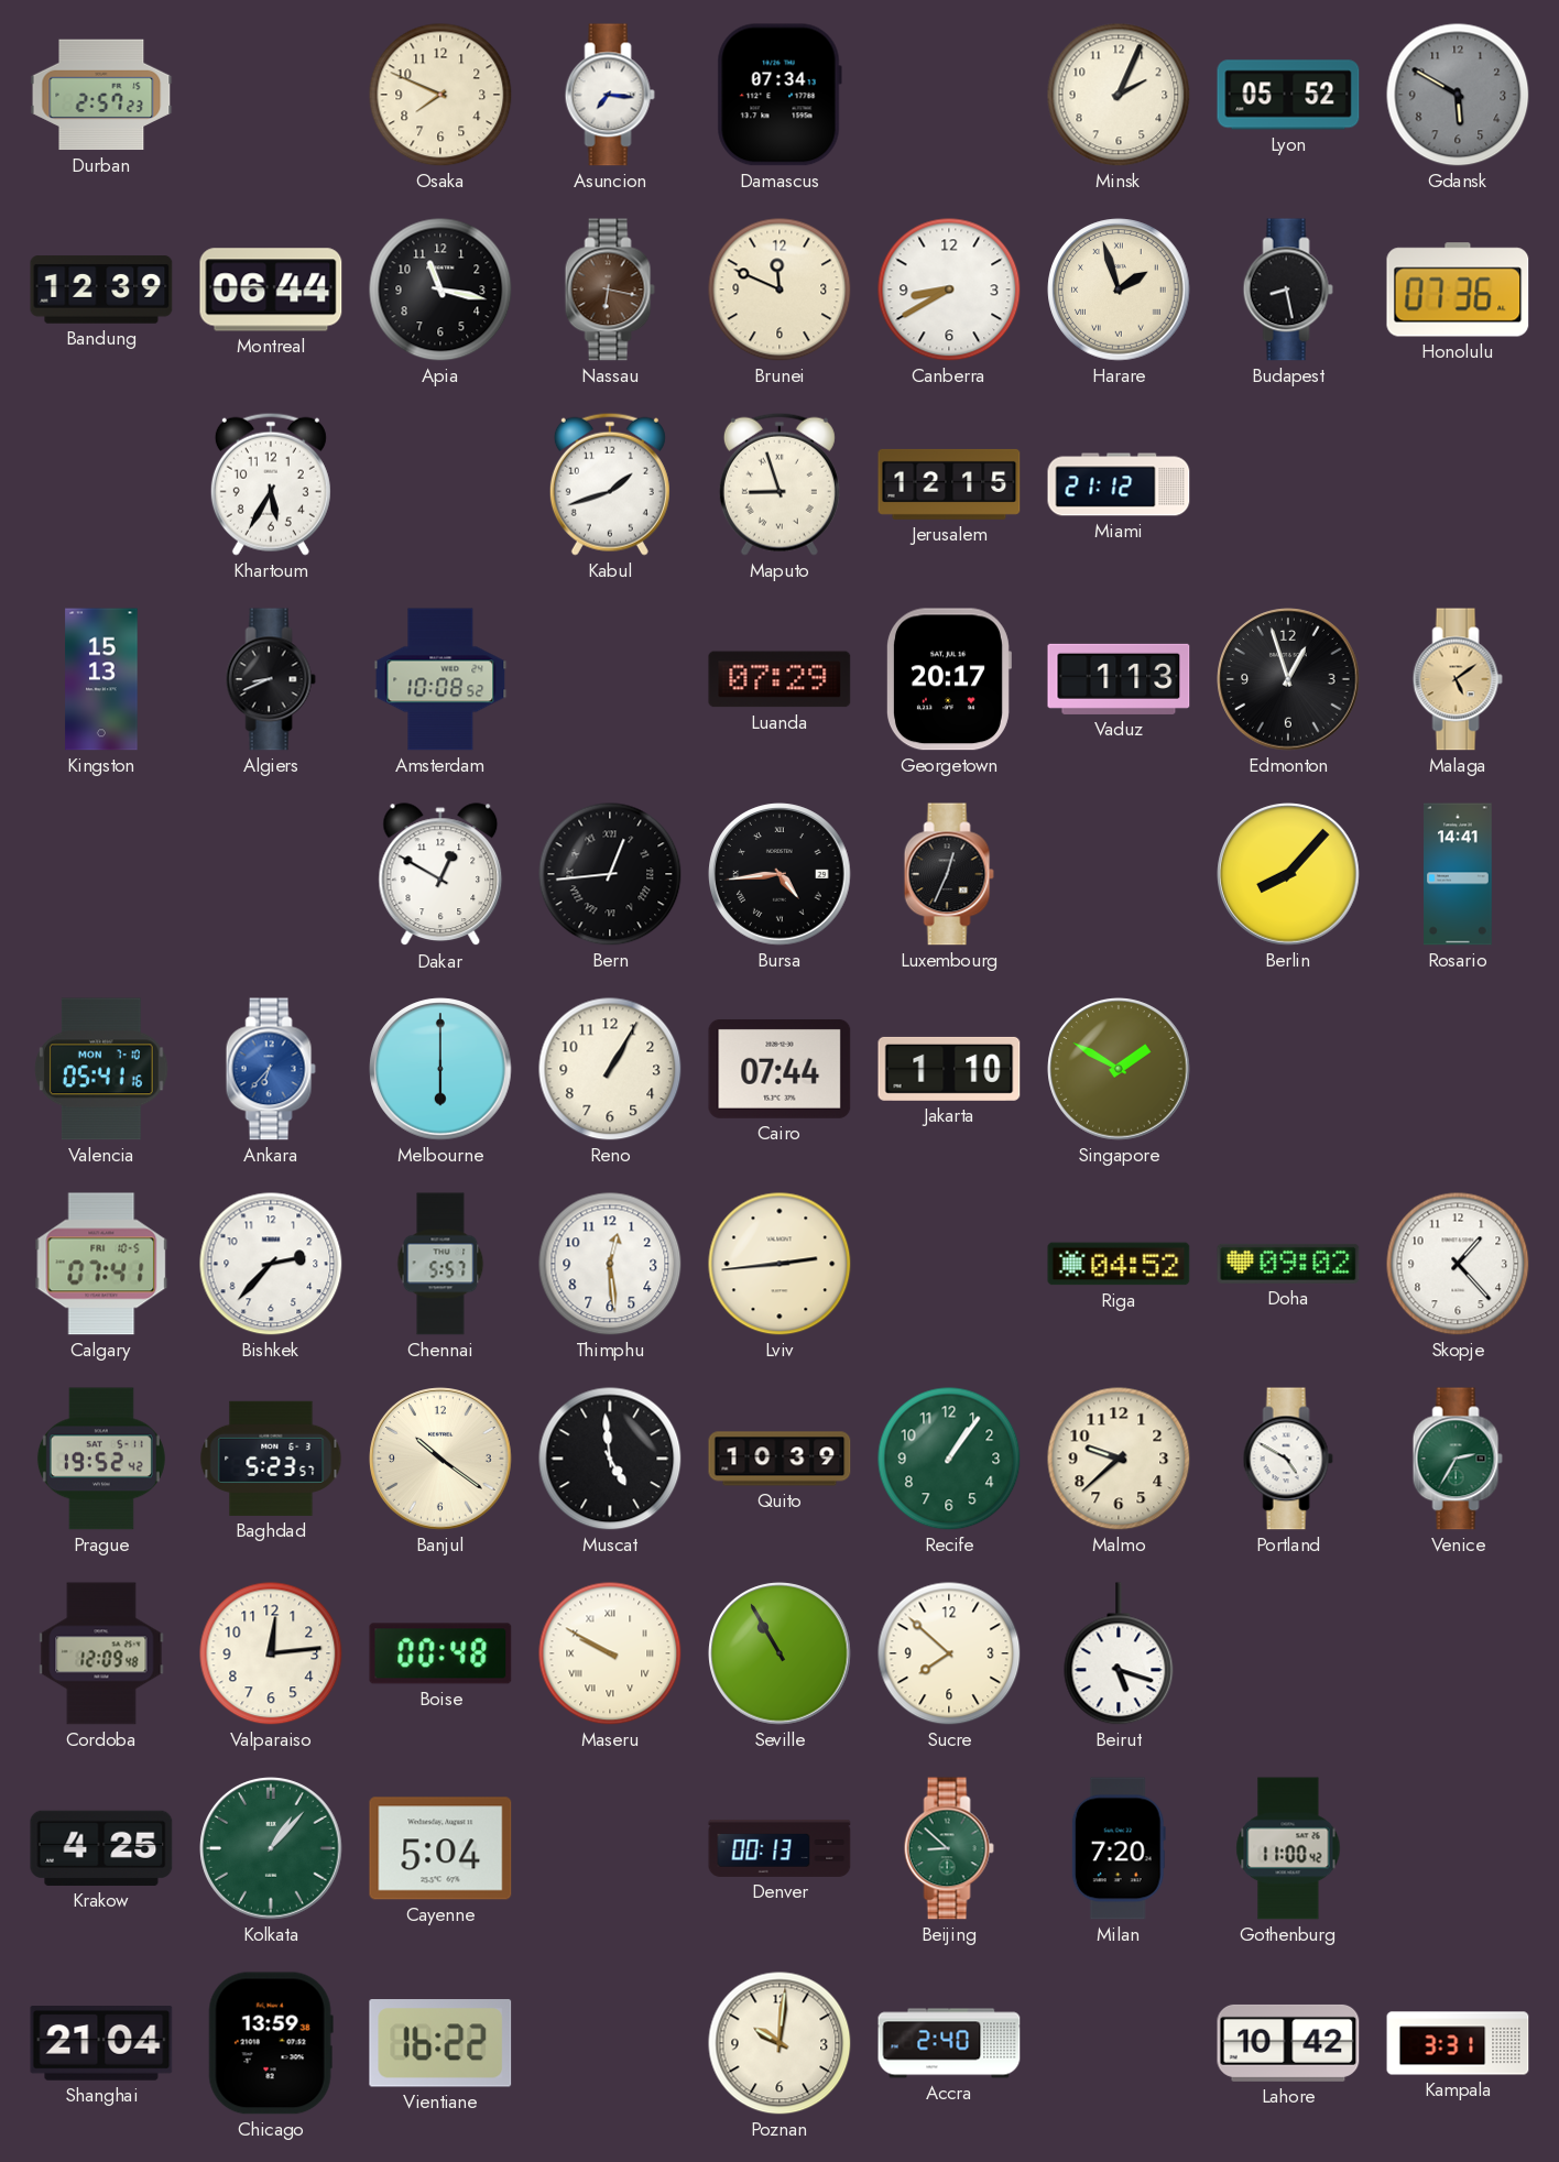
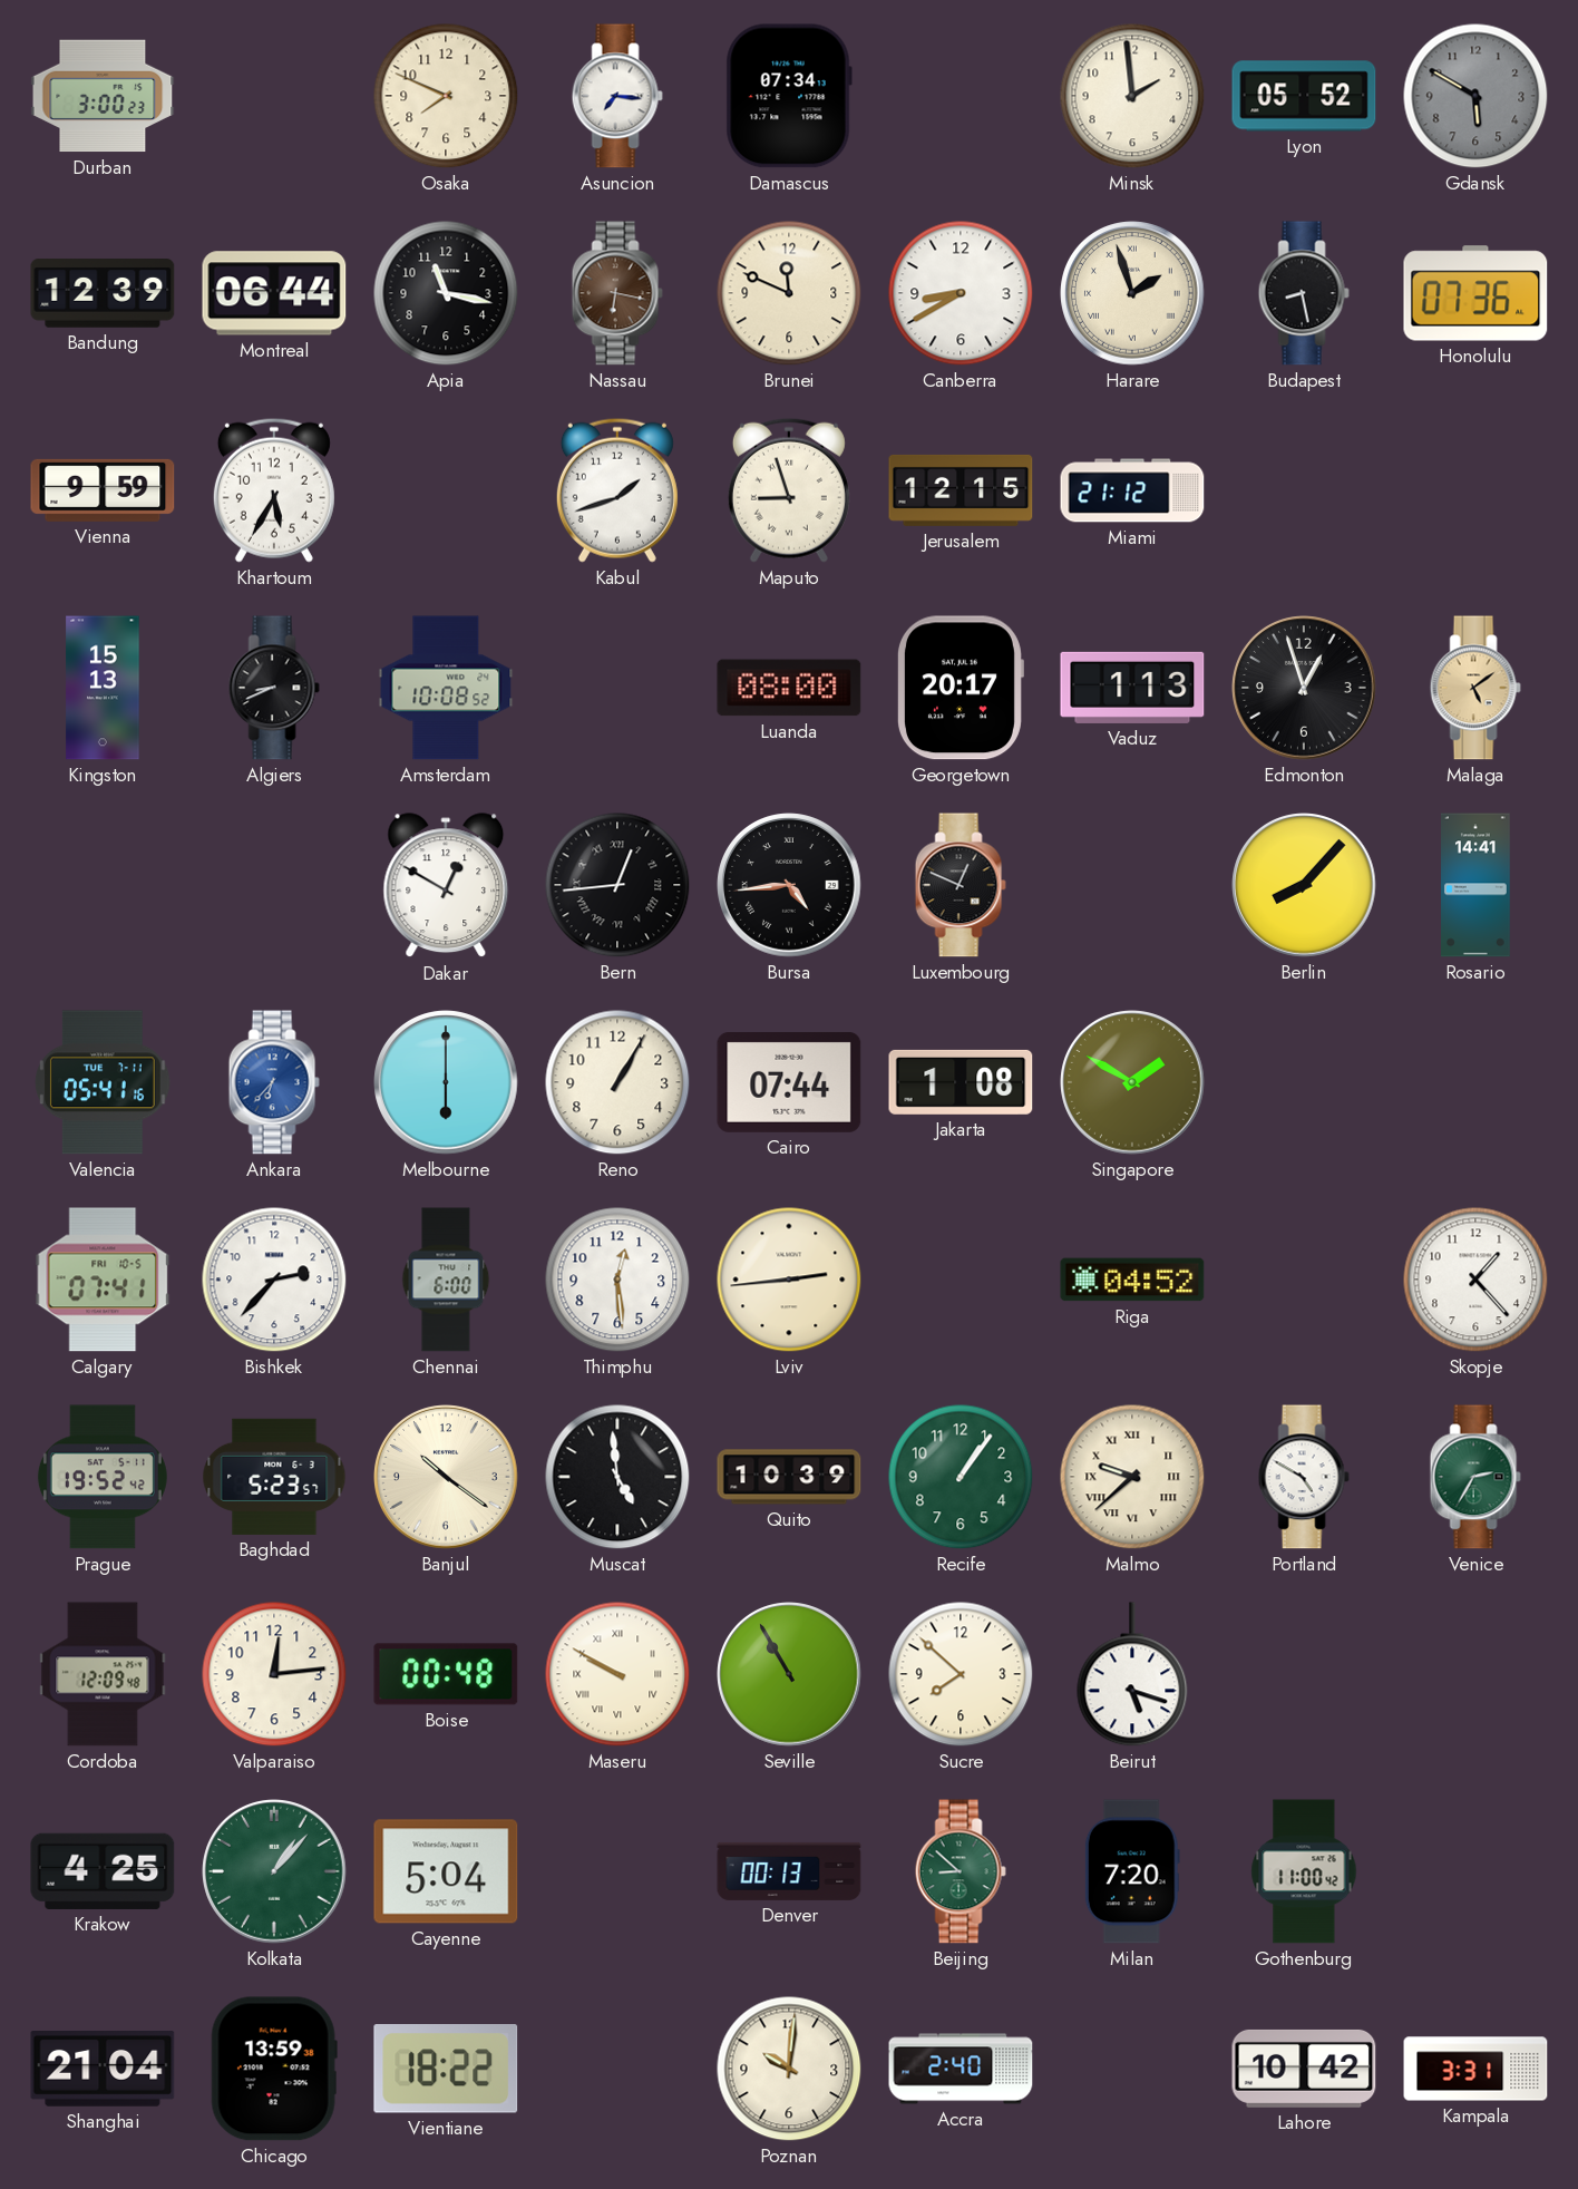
Durban: 2:57 -> 3:00
Minsk: 2:04 -> 1:59
Vienna: none -> 9:59
Luanda: 07:29 -> 08:00
Luxembourg: 12:34 -> 12:49
Valencia date: MON 7-10 -> TUE 7-11
Jakarta: 1:10 -> 1:08
Chennai: 5:57 -> 6:00
Doha: 09:02 -> none
Malmo numerals: Arabic -> Roman
Vientiane: 16:22 -> 18:22
